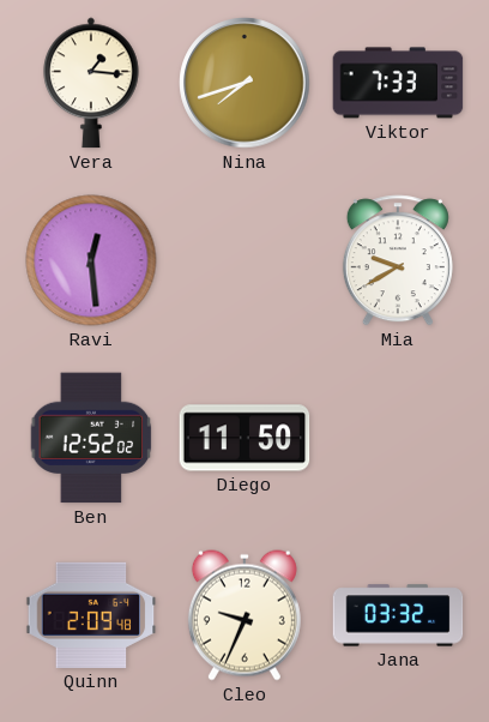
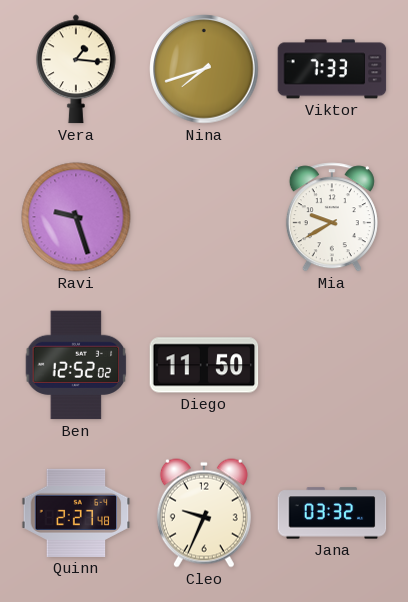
Ravi: 12:29 -> 9:27
Quinn: 2:09 -> 2:27
